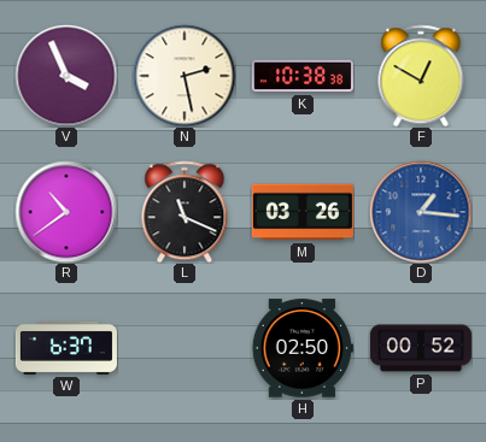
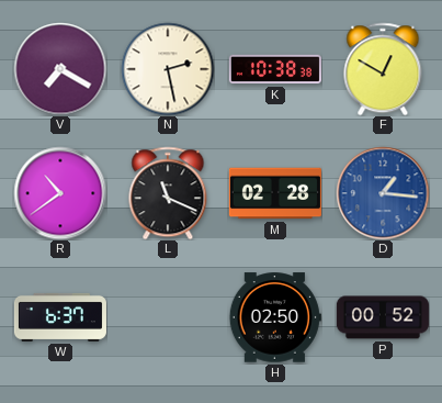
V: 3:56 -> 7:20
M: 03:26 -> 02:28
